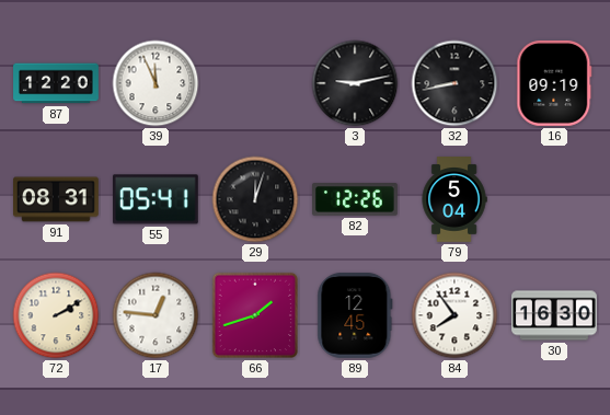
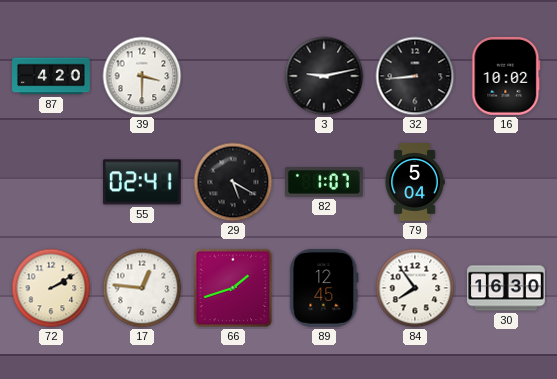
87: 12:20 -> 4:20
39: 11:56 -> 3:30
32: 8:43 -> 8:44
16: 09:19 -> 10:02
91: 08:31 -> none
55: 05:41 -> 02:41
29: 12:03 -> 5:20
82: 12:26 -> 1:07
